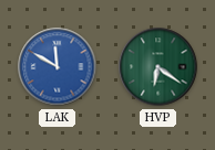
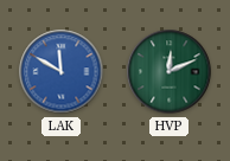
HVP: 6:21 -> 12:11
